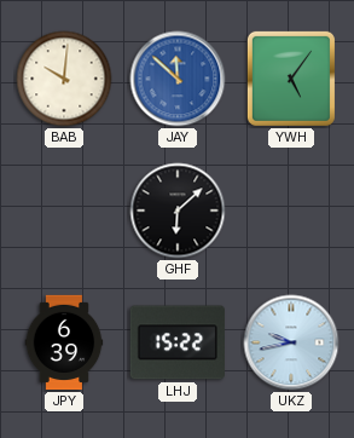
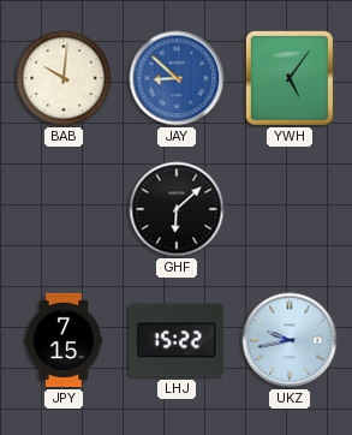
JAY: 11:52 -> 8:52
JPY: 6:39 -> 7:15
